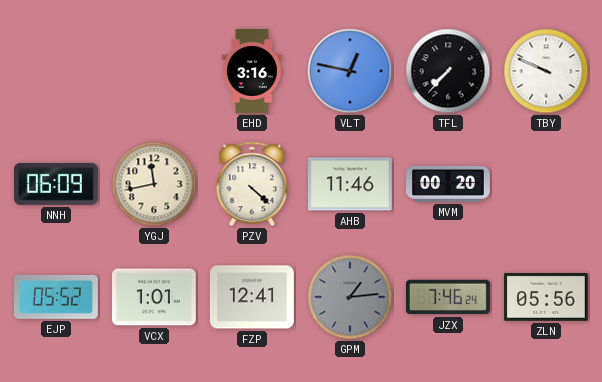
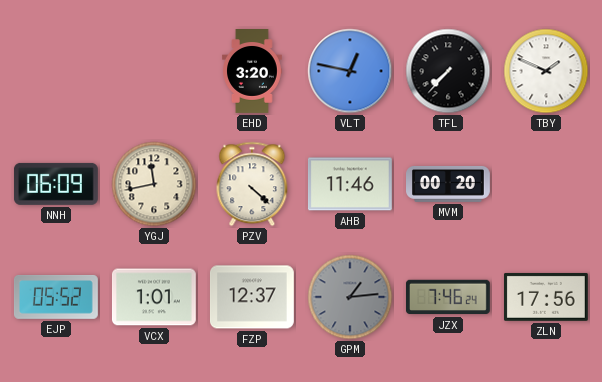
EHD: 3:16 -> 3:20
TBY: 9:49 -> 1:49
FZP: 12:41 -> 12:37
ZLN: 05:56 -> 17:56
